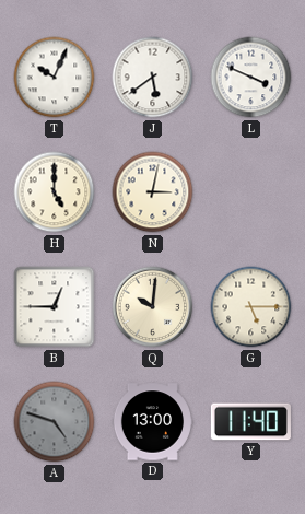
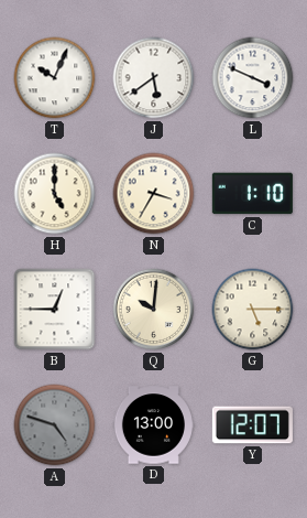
N: 3:02 -> 3:35
C: none -> 1:10
Y: 11:40 -> 12:07
